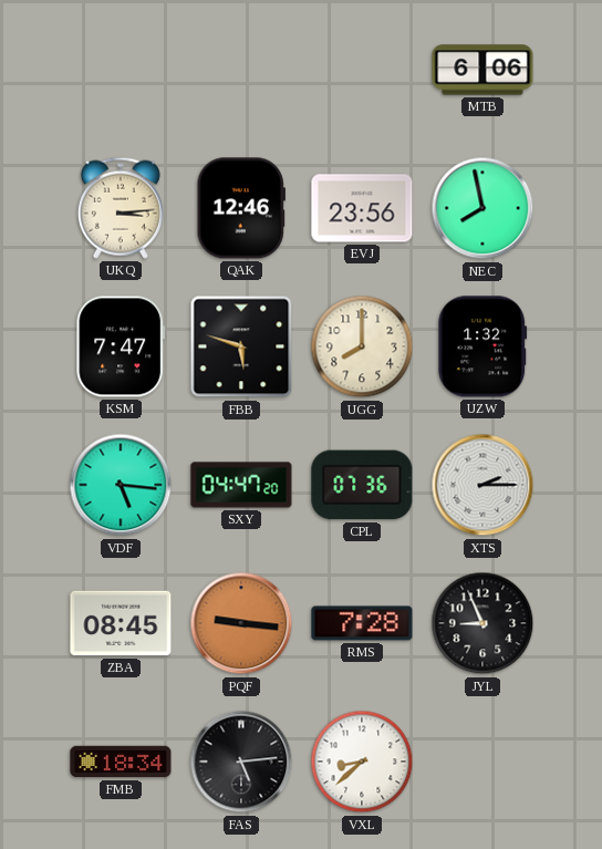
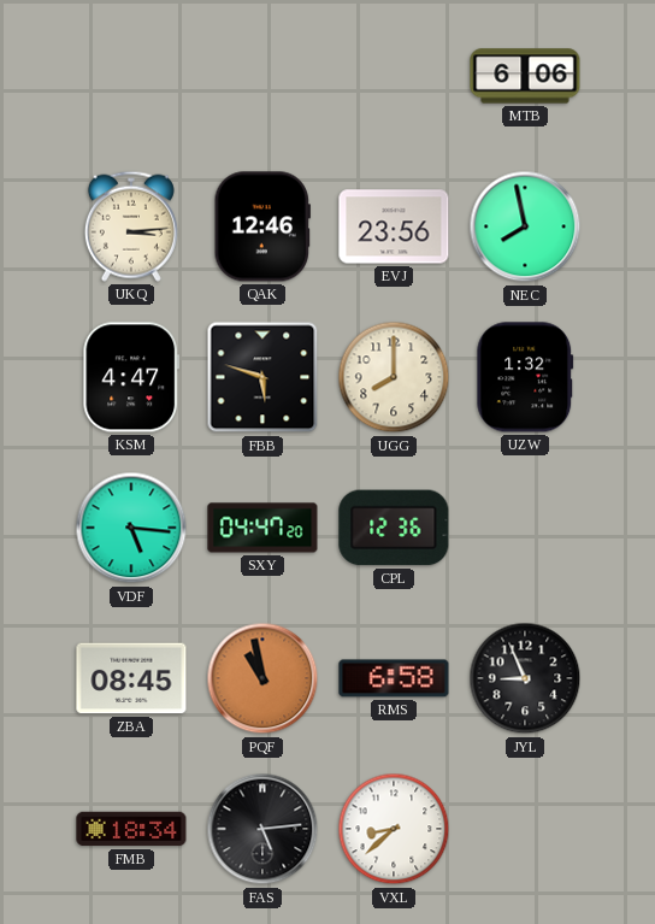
KSM: 7:47 -> 4:47
CPL: 07:36 -> 12:36
XTS: 2:15 -> none
PQF: 9:16 -> 10:58
RMS: 7:28 -> 6:58
